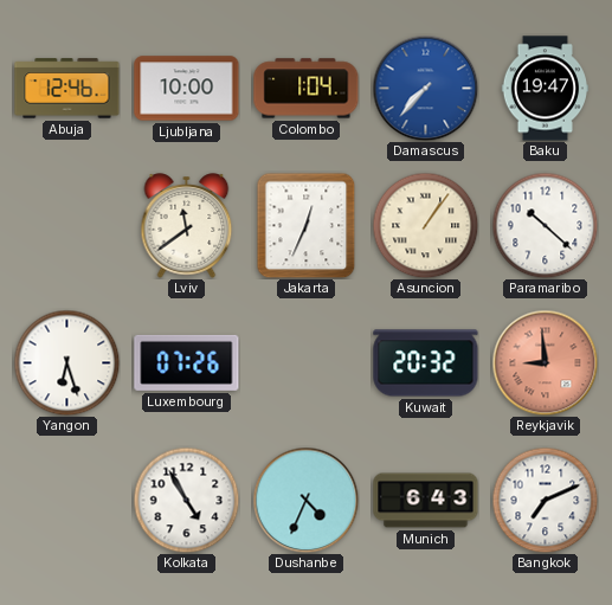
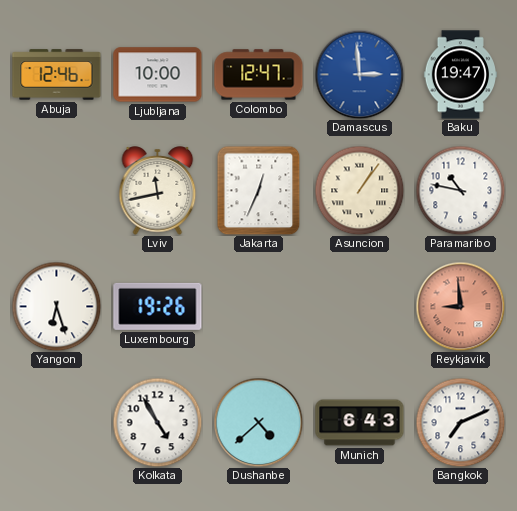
Colombo: 1:04 -> 12:47
Damascus: 7:37 -> 2:59
Lviv: 11:39 -> 11:43
Paramaribo: 10:22 -> 10:47
Luxembourg: 07:26 -> 19:26
Kuwait: 20:32 -> none
Dushanbe: 4:34 -> 4:38
